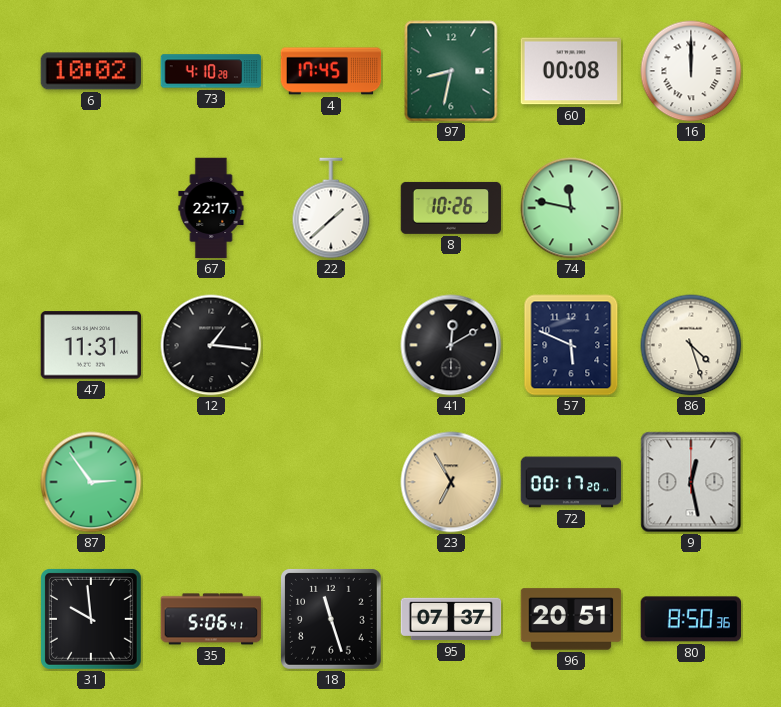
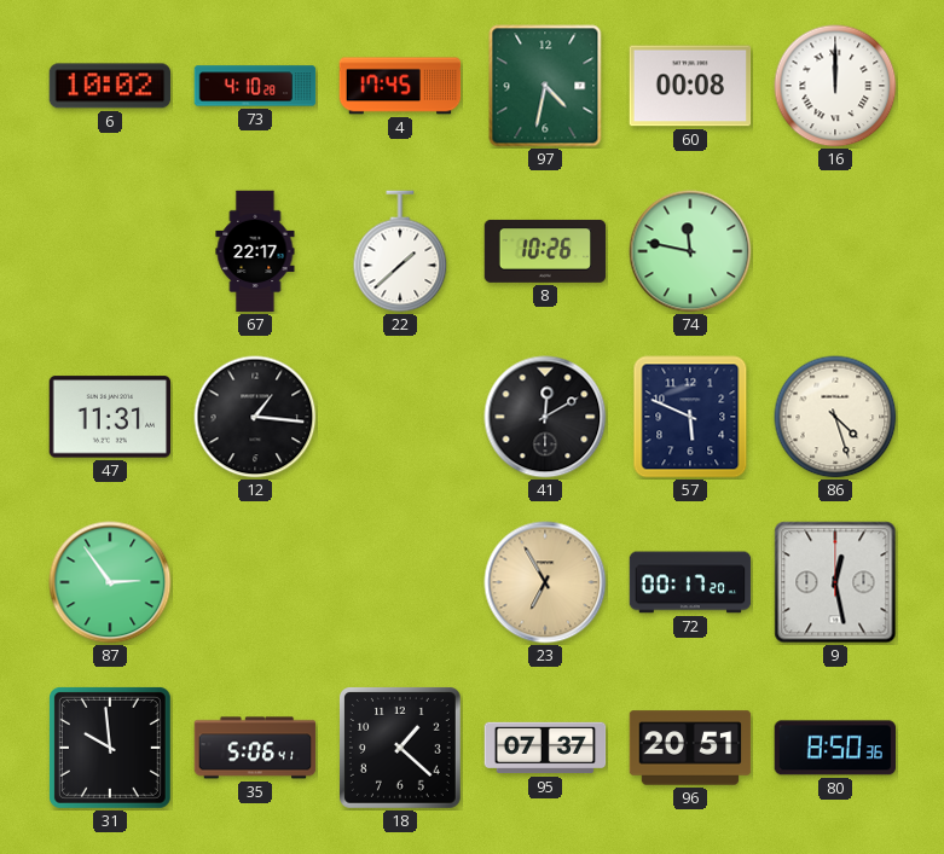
97: 8:32 -> 4:32
18: 11:27 -> 1:22
